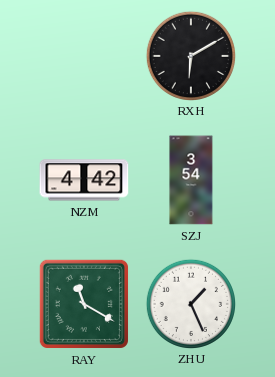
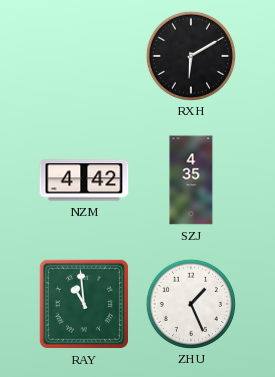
SZJ: 3:54 -> 4:35
RAY: 11:20 -> 10:59
